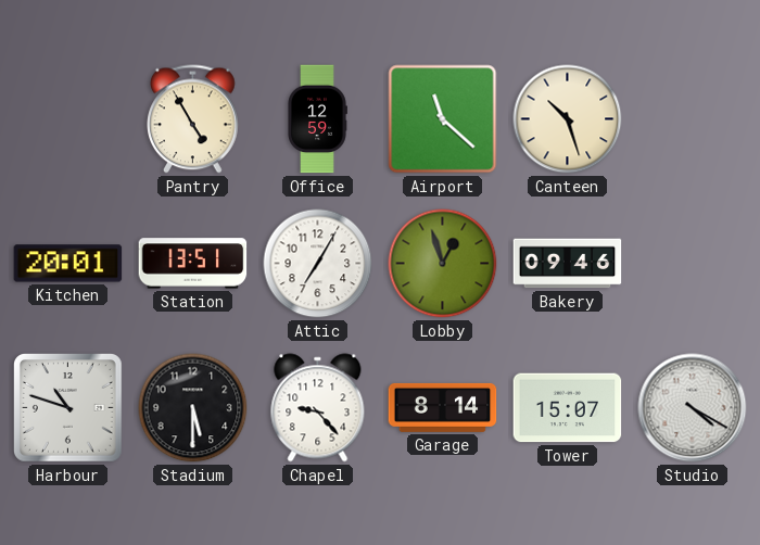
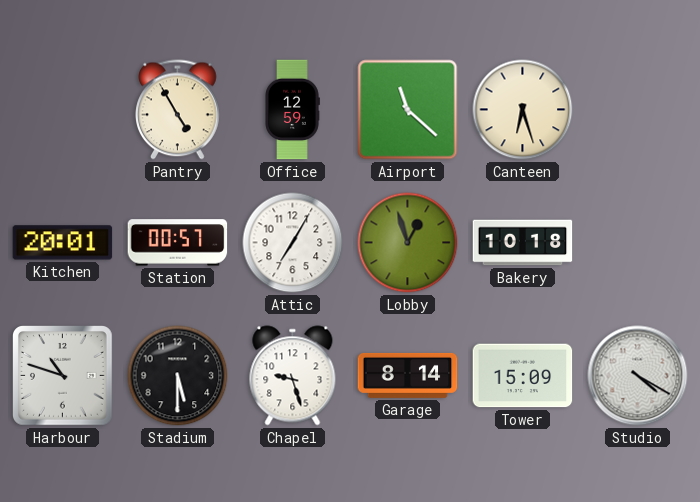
Canteen: 10:27 -> 6:27
Station: 13:51 -> 00:57
Bakery: 09:46 -> 10:18
Chapel: 9:23 -> 9:27
Tower: 15:07 -> 15:09
